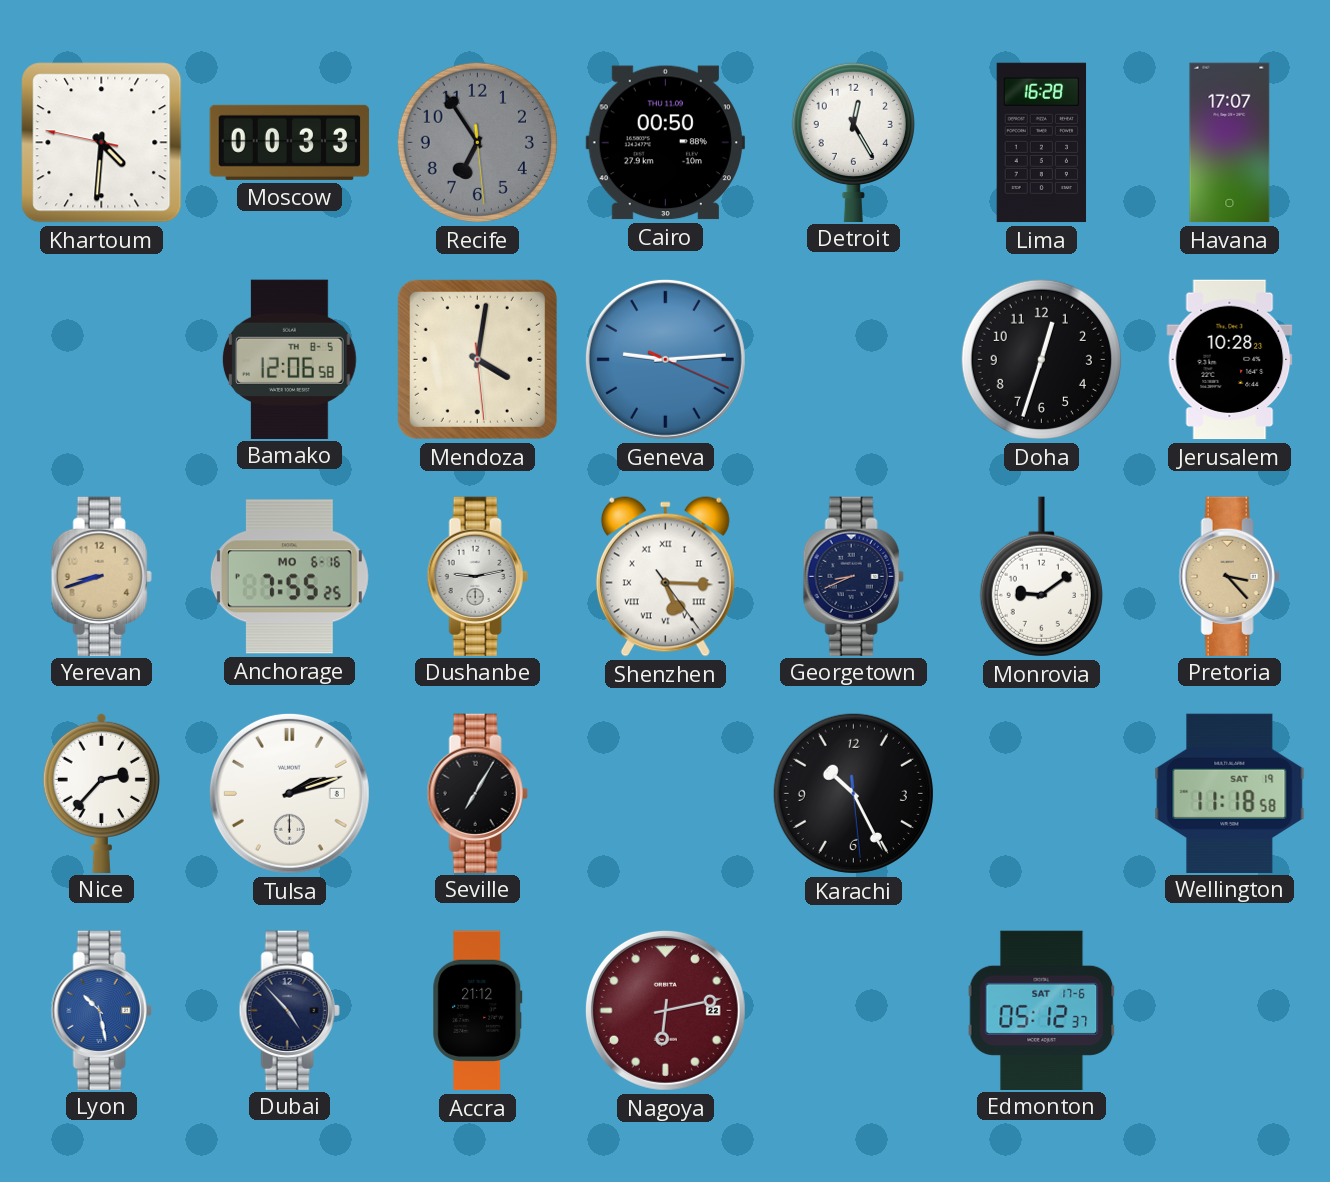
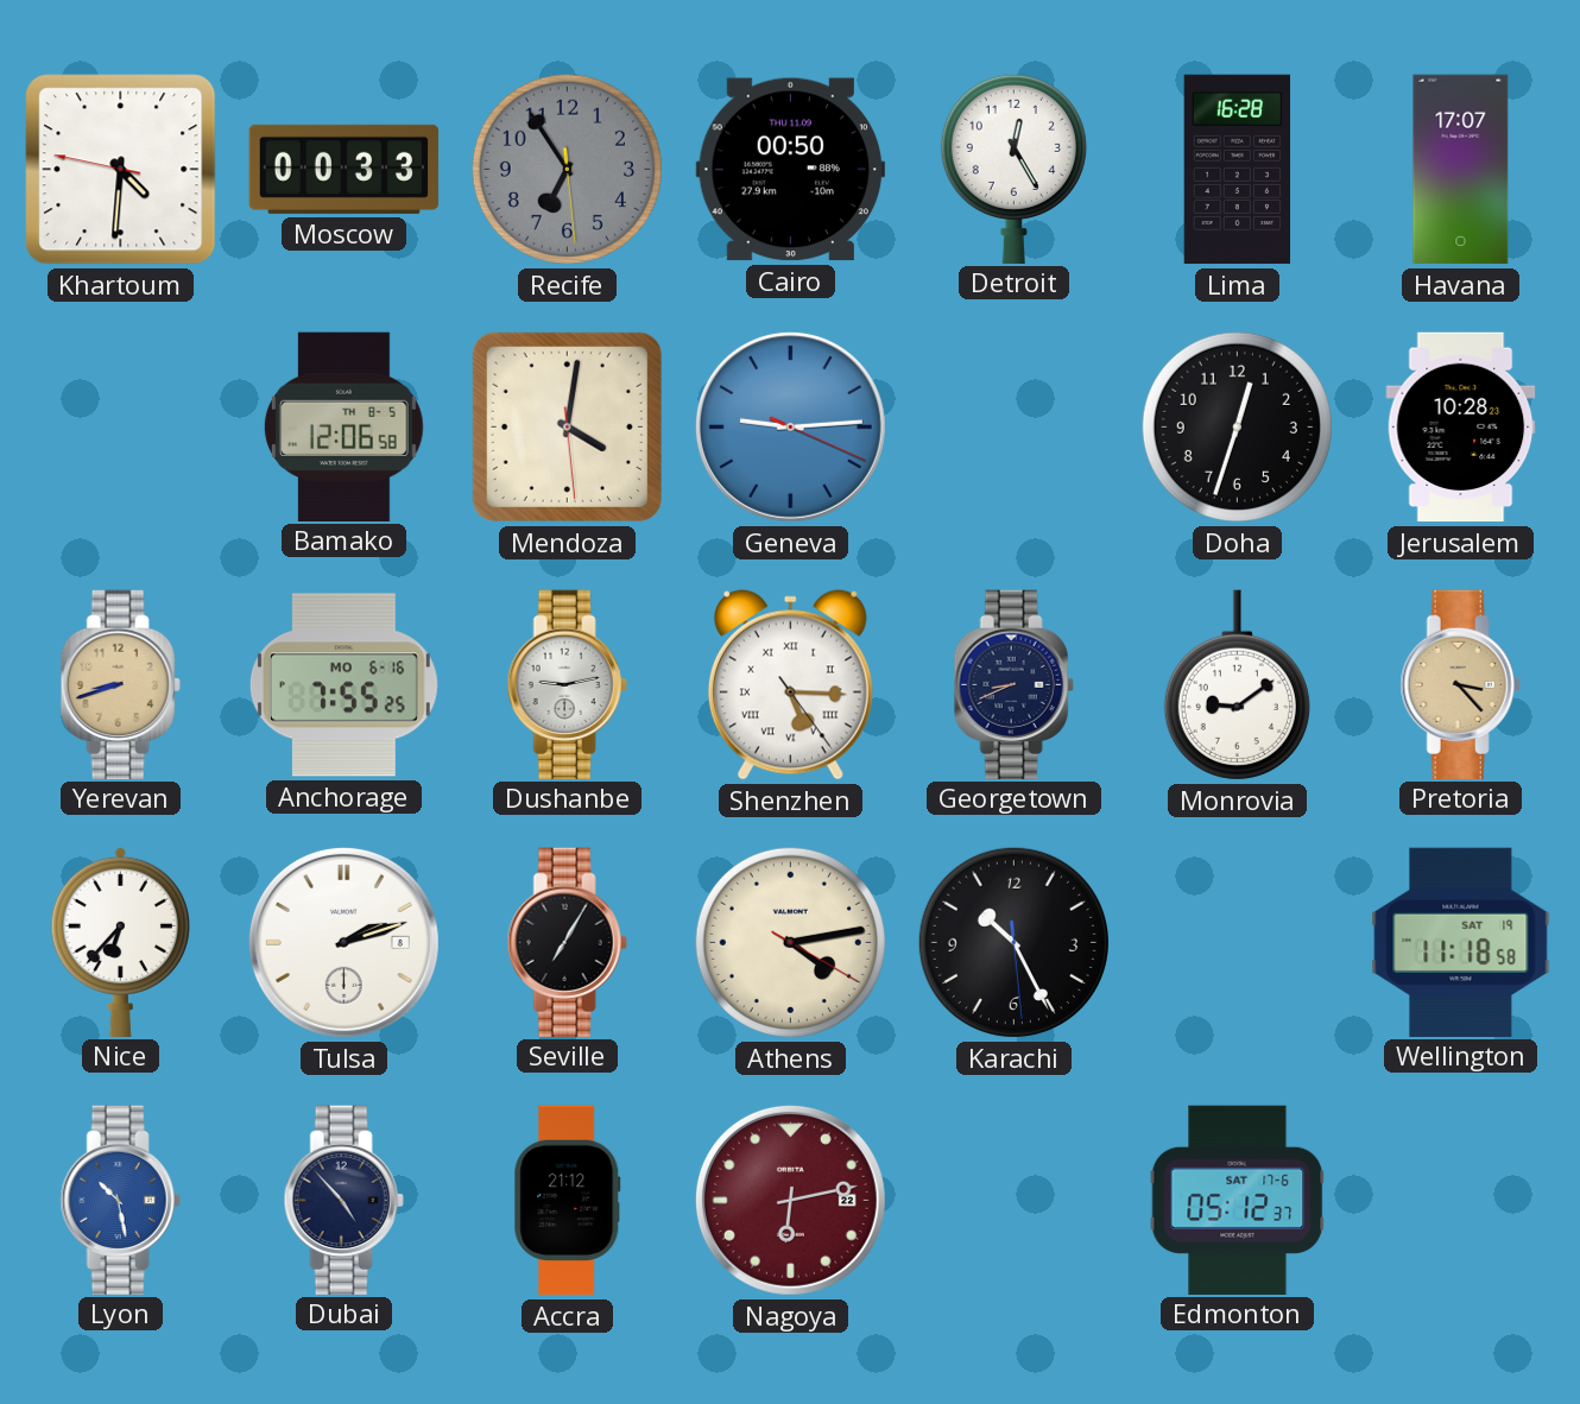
Nice: 2:37 -> 6:37
Athens: none -> 4:13
